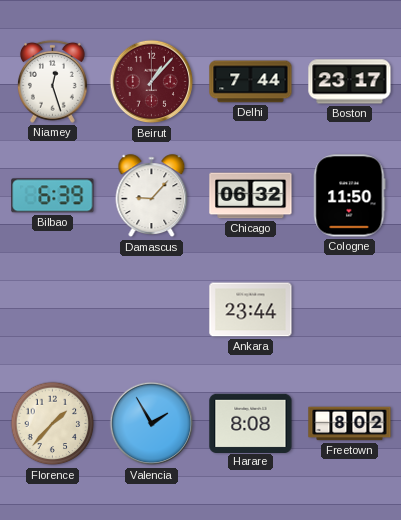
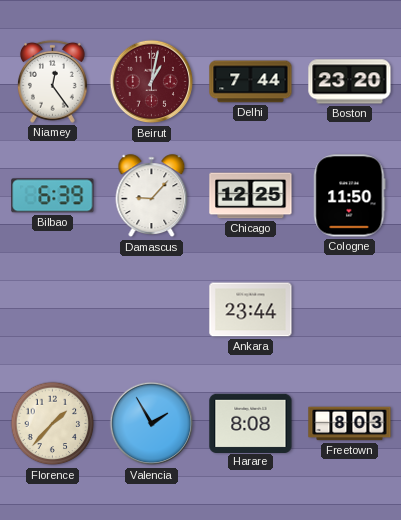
Niamey: 12:27 -> 12:24
Beirut: 1:07 -> 1:02
Boston: 23:17 -> 23:20
Chicago: 06:32 -> 12:25
Freetown: 8:02 -> 8:03
